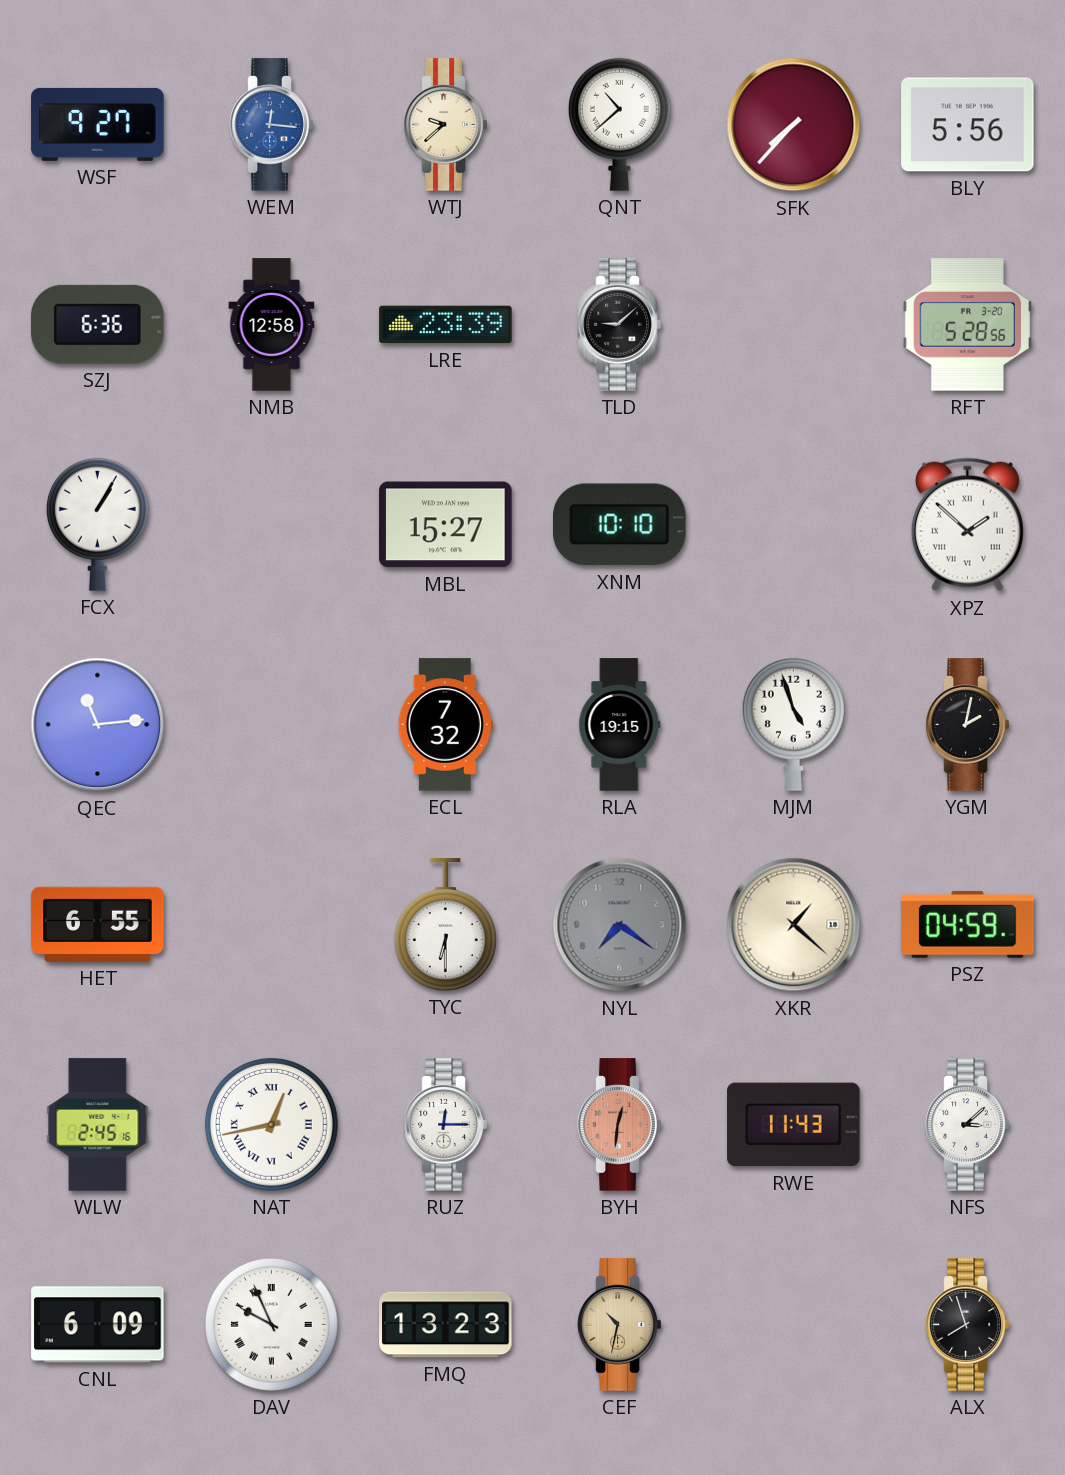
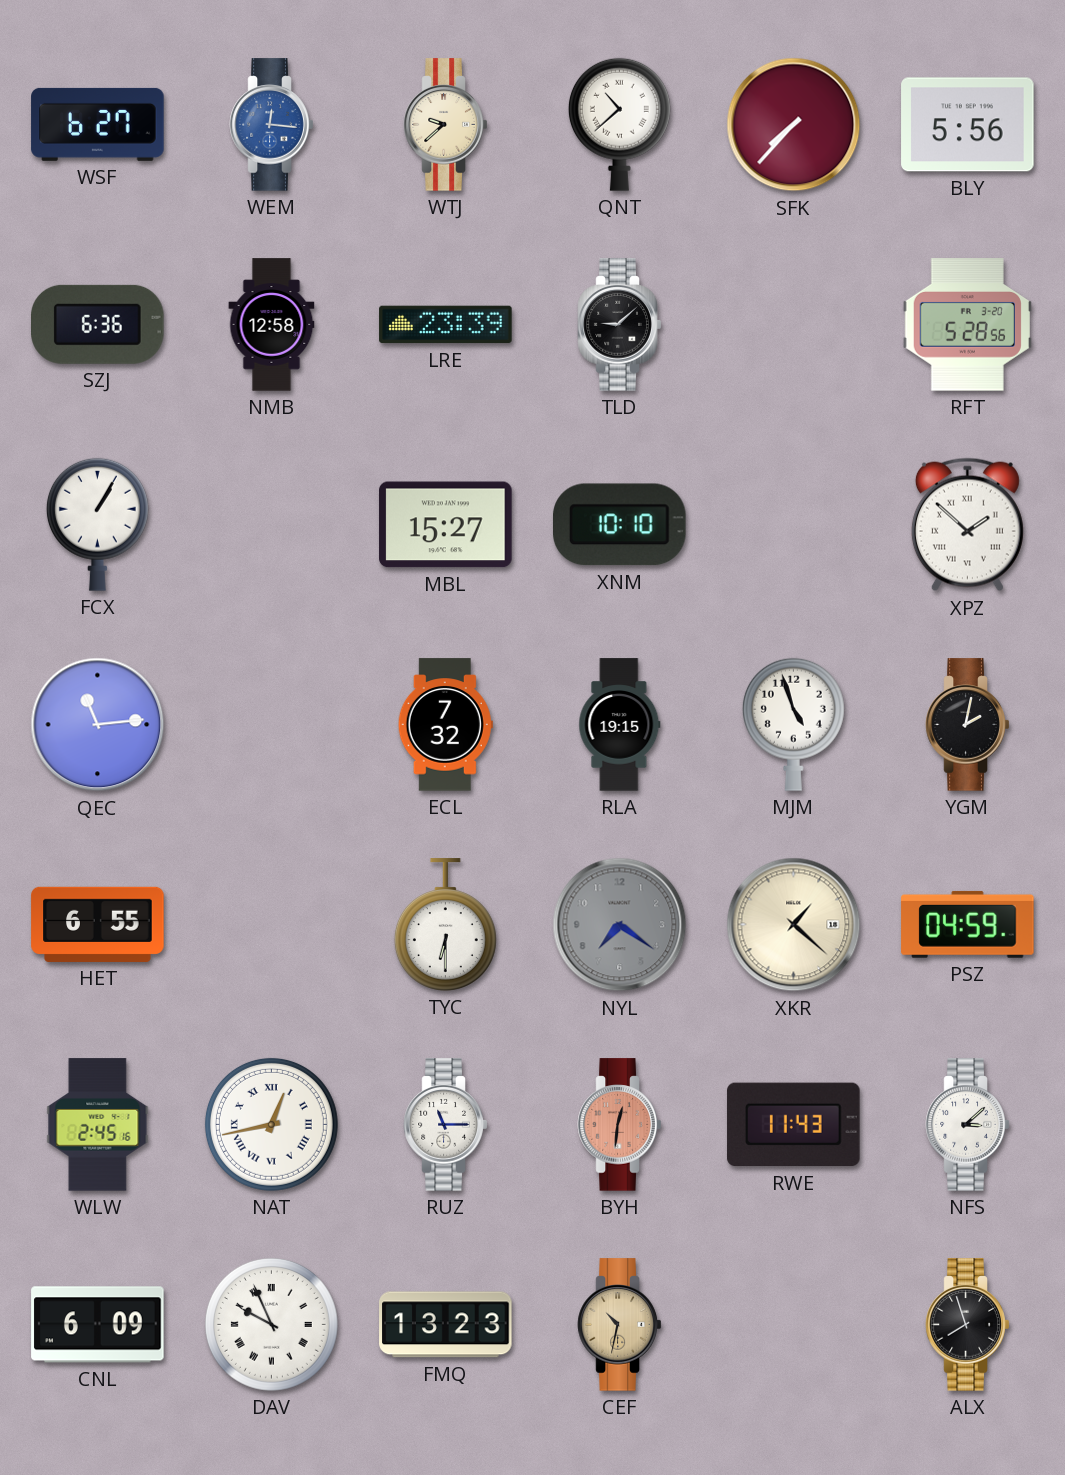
WSF: 9:27 -> 6:27
RUZ: 12:15 -> 11:15
